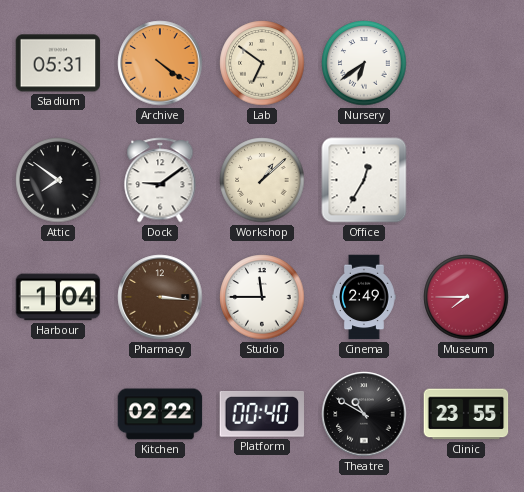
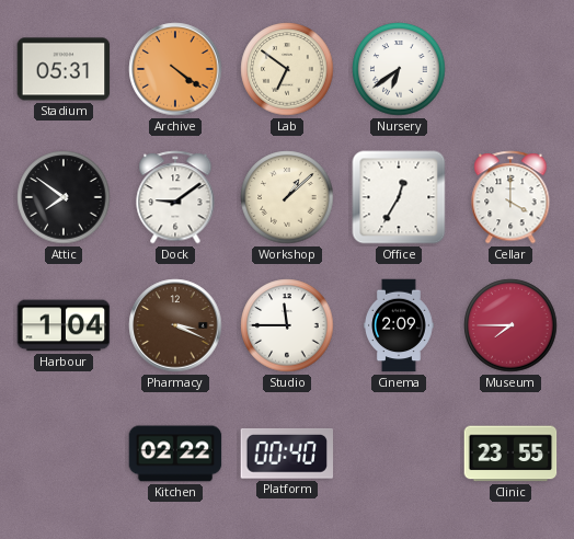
Cellar: none -> 4:00
Pharmacy: 3:16 -> 3:19
Cinema: 2:49 -> 2:09
Theatre: 10:50 -> none
